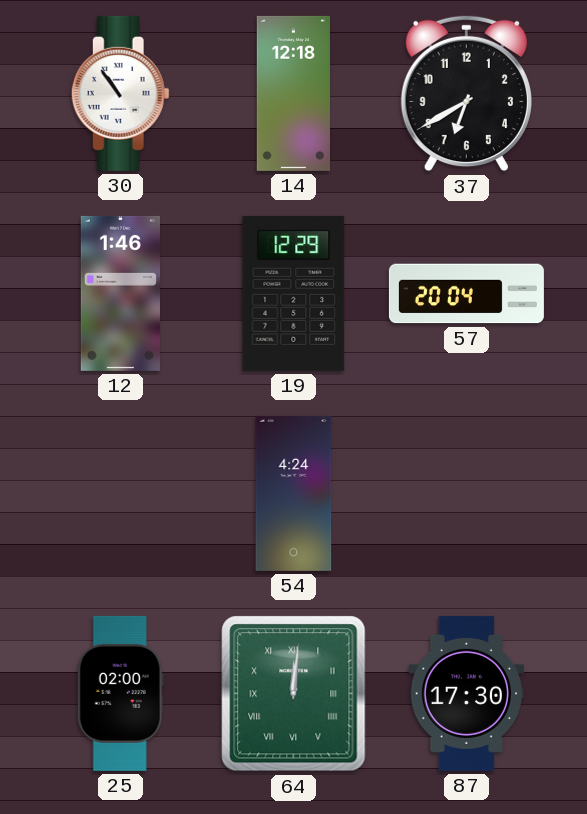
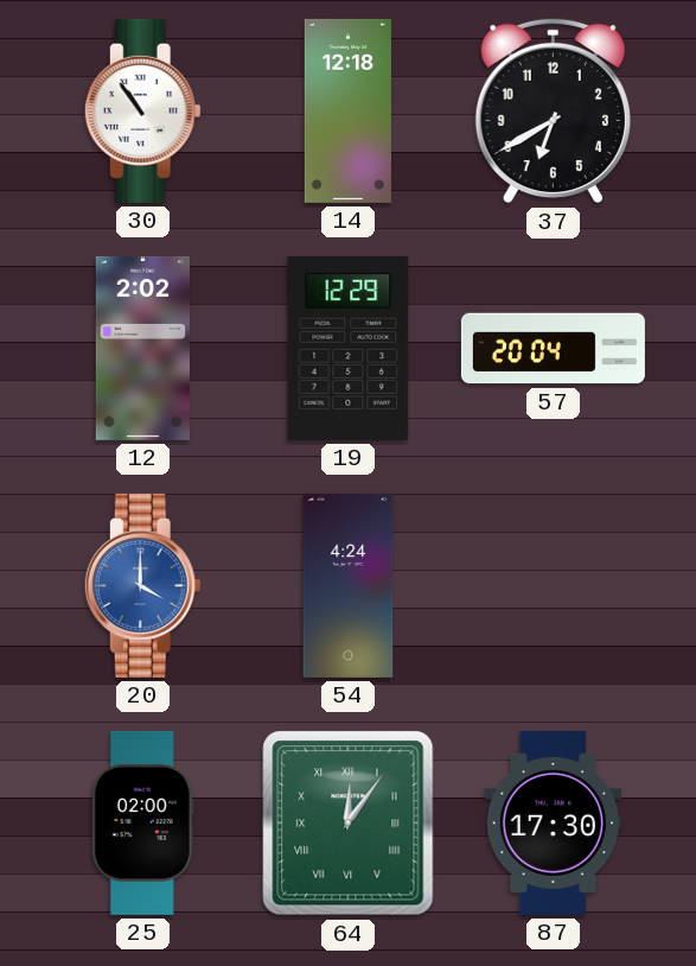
12: 1:46 -> 2:02
20: none -> 4:00
64: 12:01 -> 12:06
